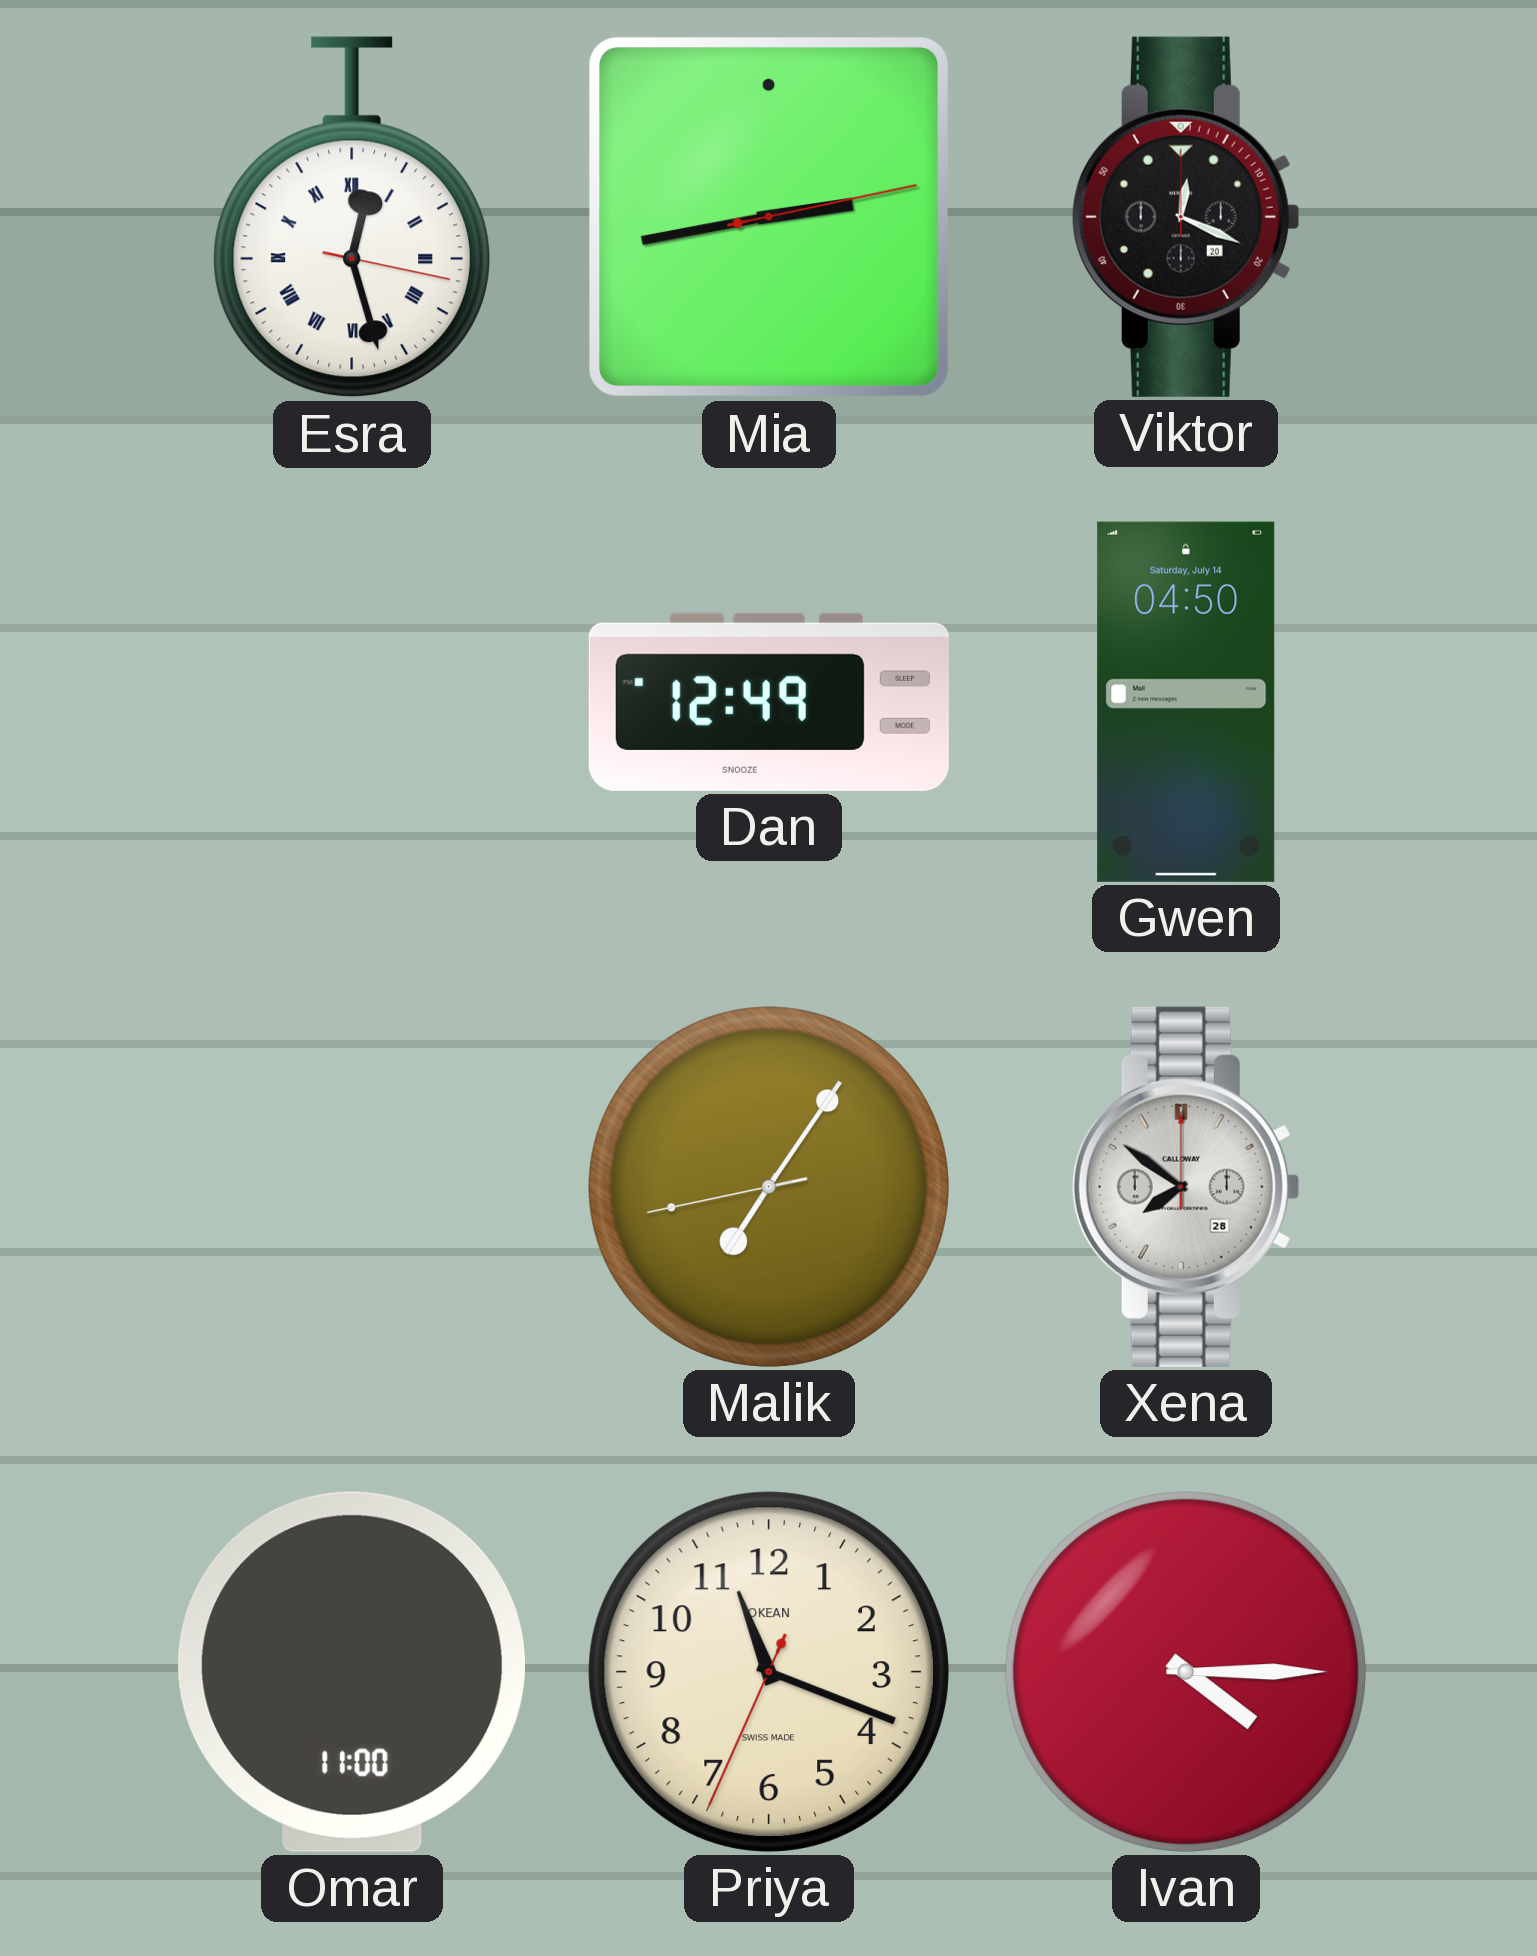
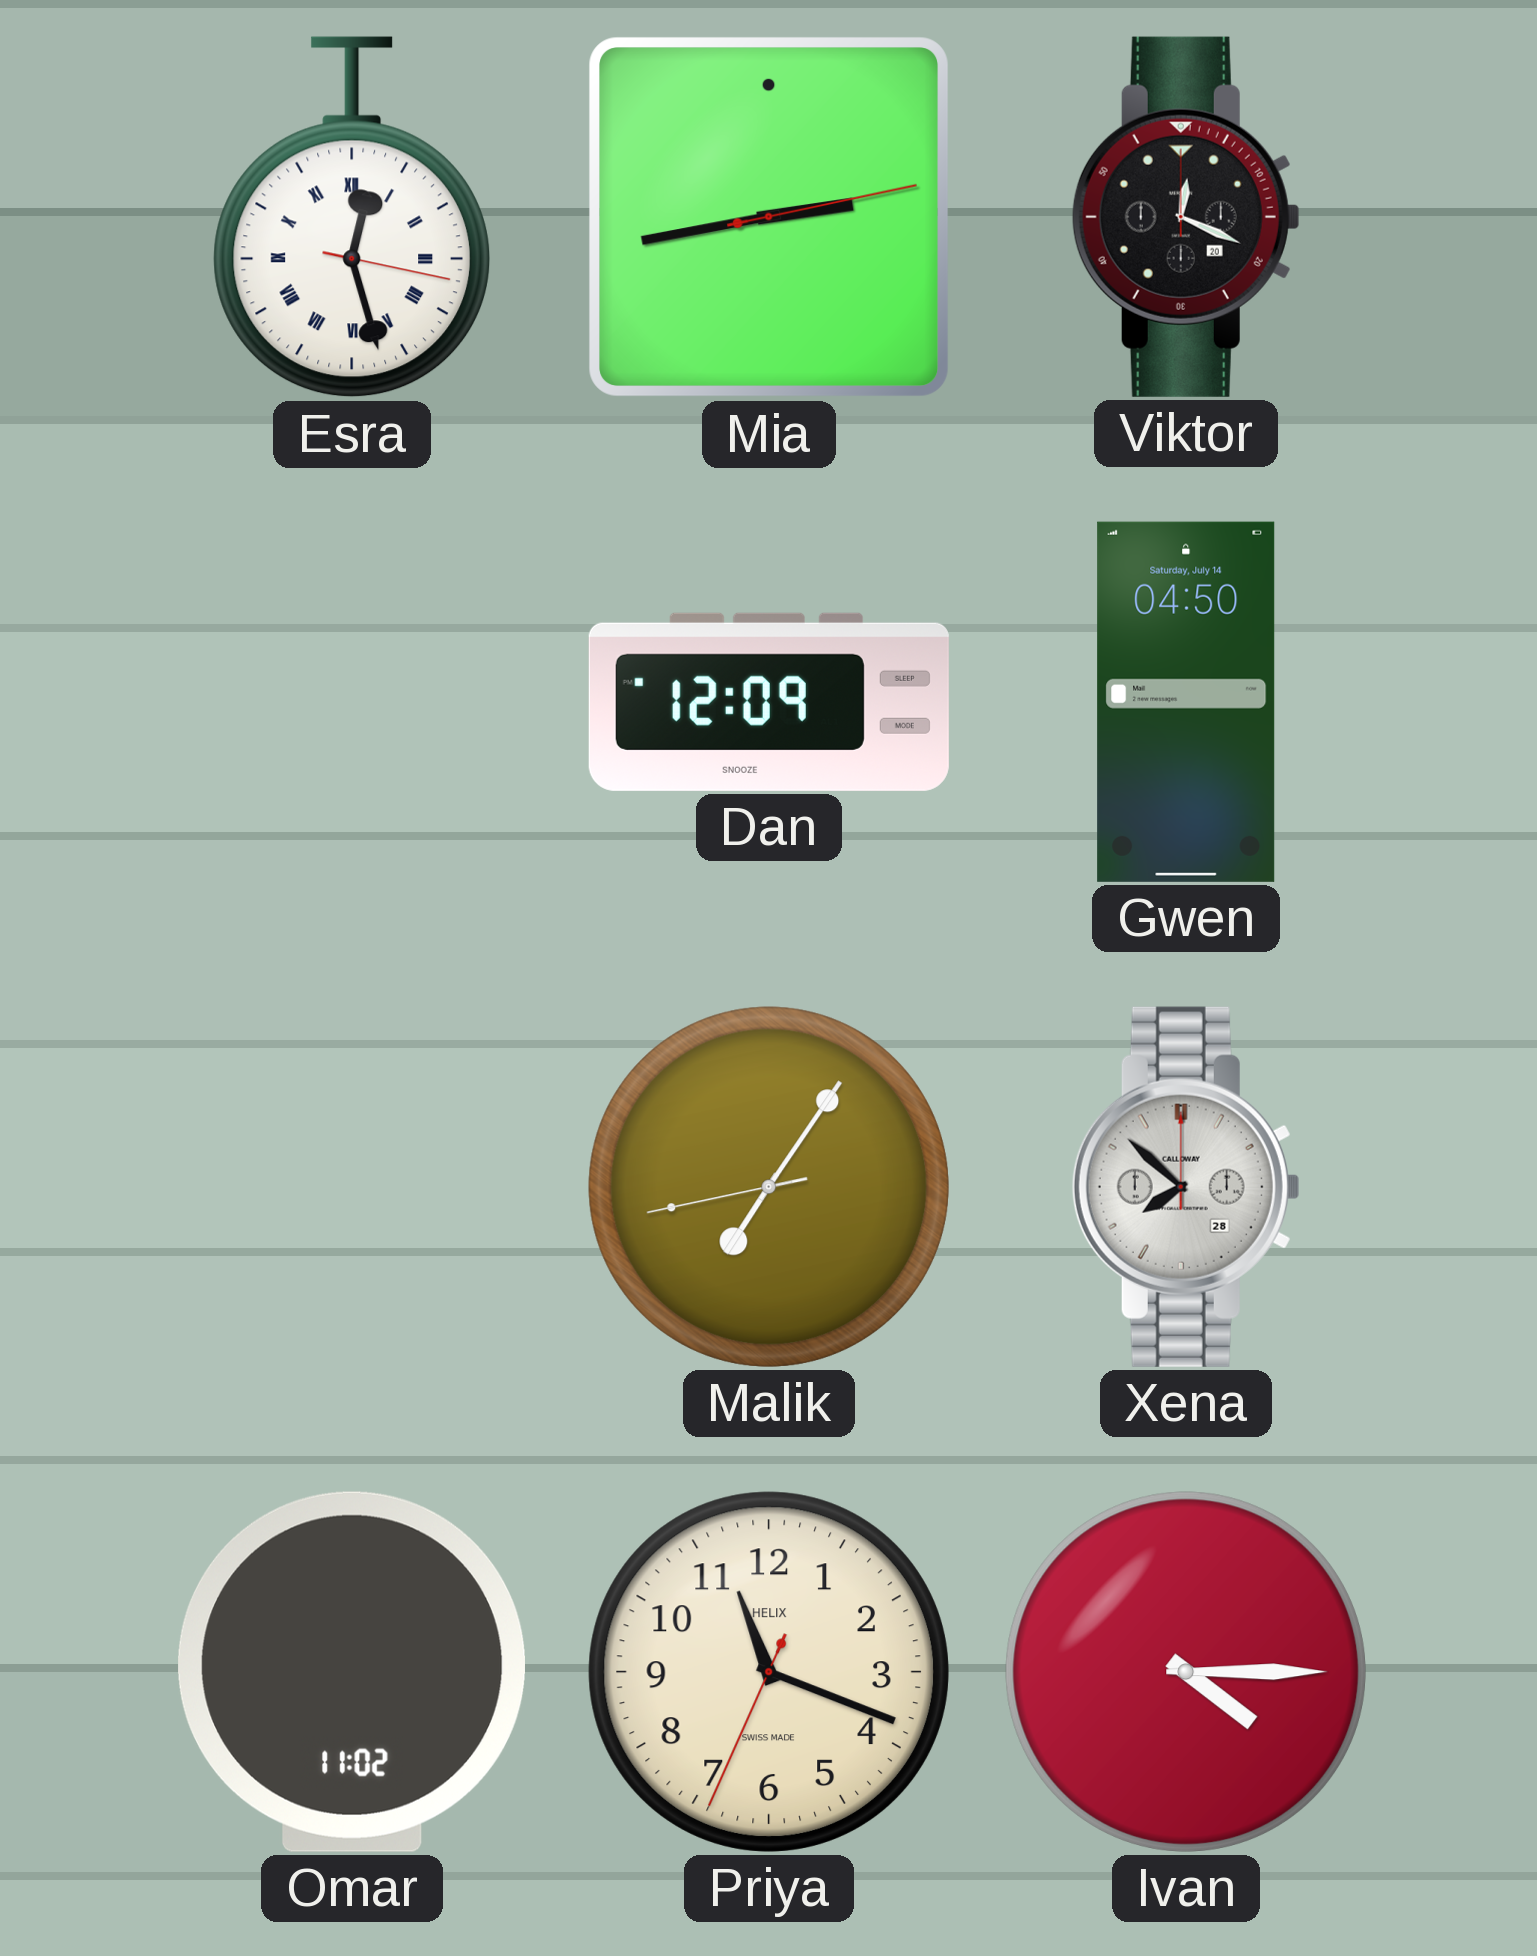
Dan: 12:49 -> 12:09
Xena: 7:51 -> 7:52
Omar: 11:00 -> 11:02
Priya brand: OKEAN -> HELIX
